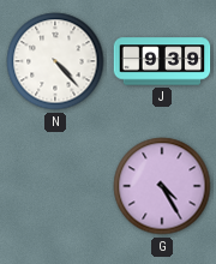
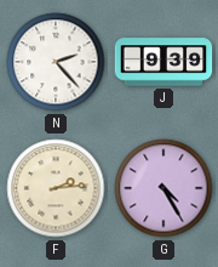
N: 4:23 -> 2:23
F: none -> 2:14
